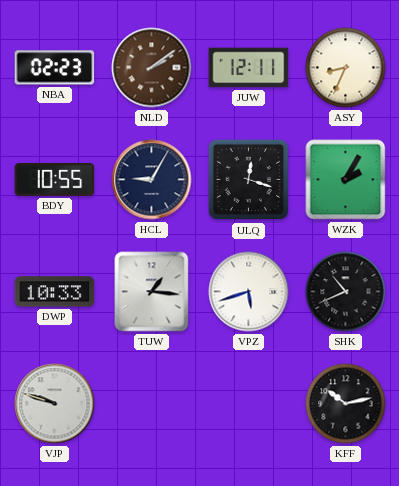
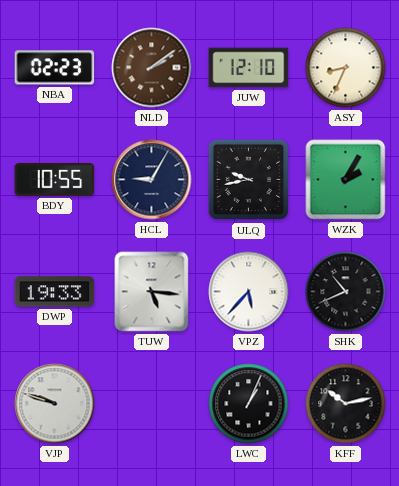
JUW: 12:11 -> 12:10
ULQ: 12:18 -> 9:43
DWP: 10:33 -> 19:33
TUW: 1:16 -> 5:16
VPZ: 5:42 -> 5:37
LWC: none -> 1:04
